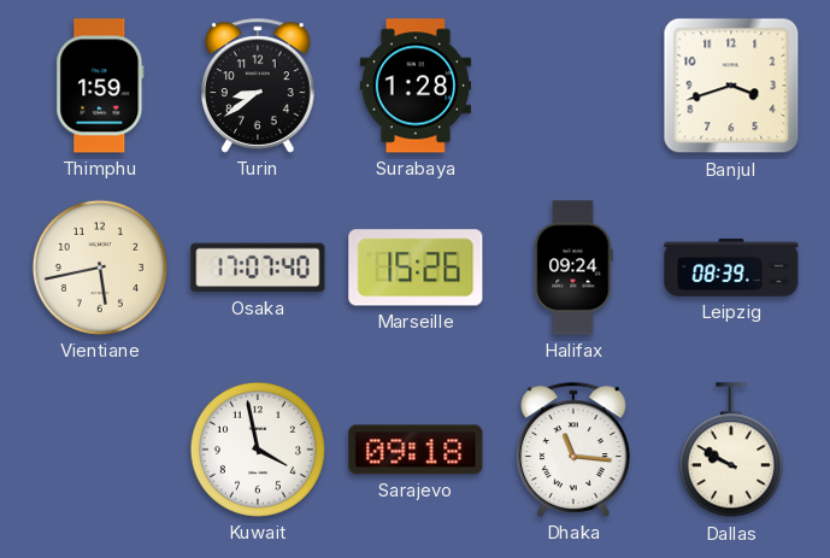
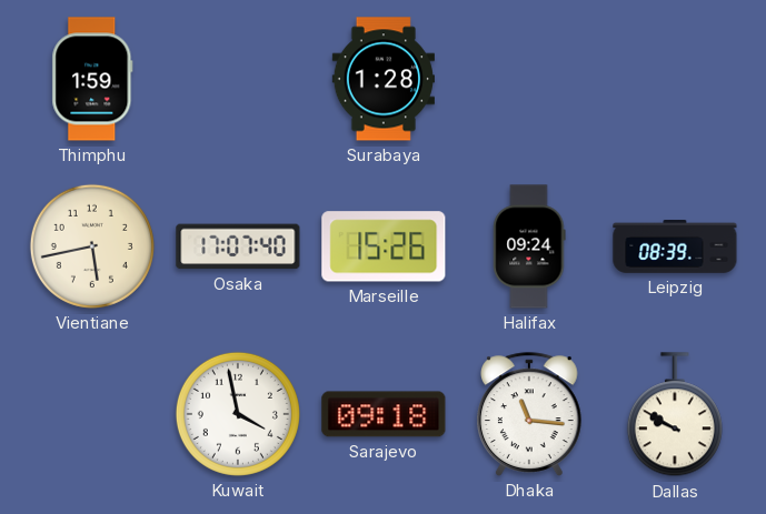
Turin: 8:39 -> none
Banjul: 3:42 -> none
